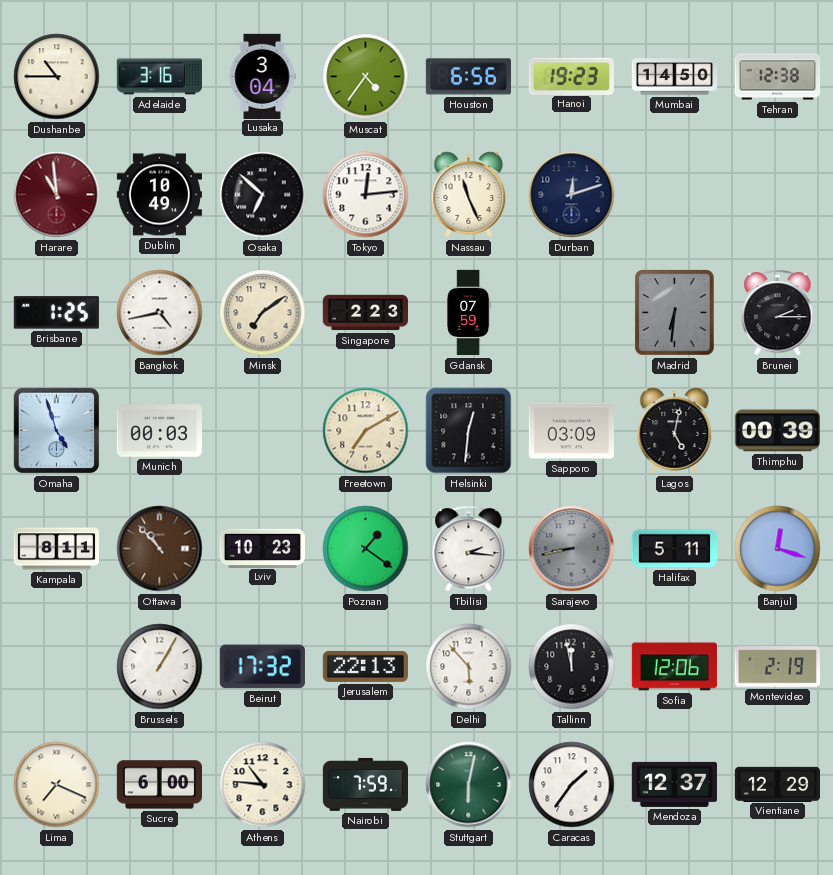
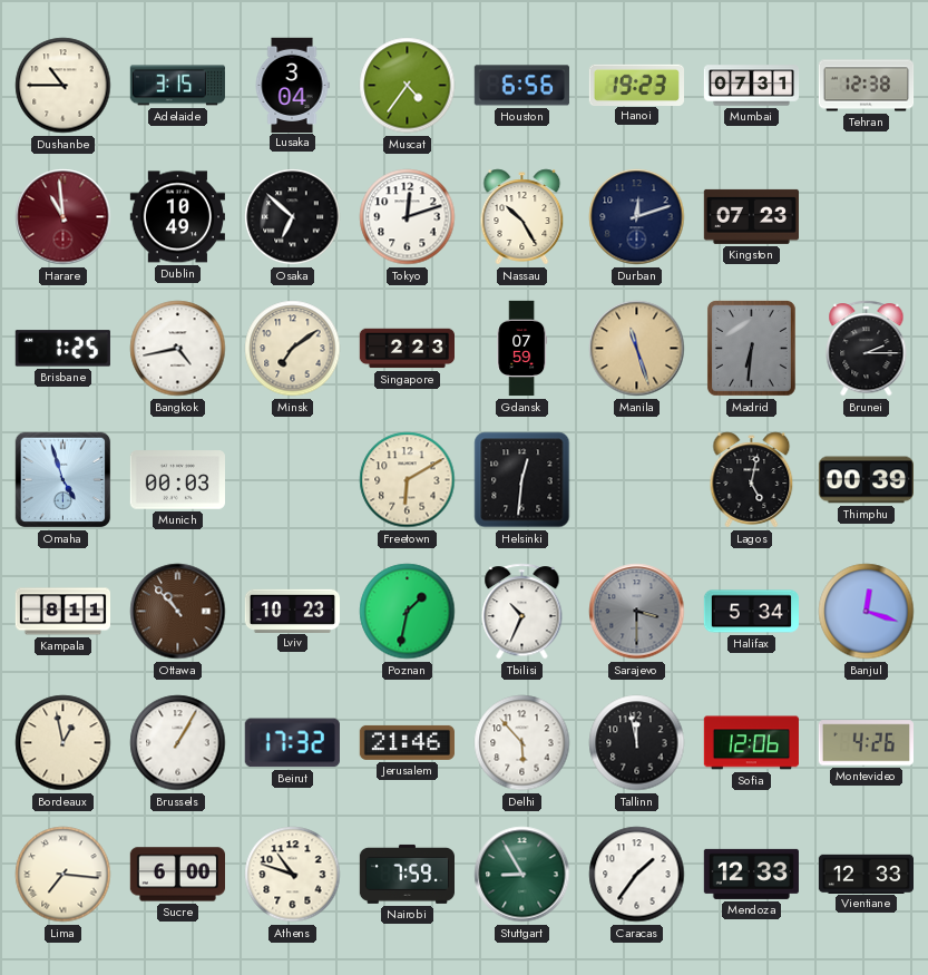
Adelaide: 3:16 -> 3:15
Mumbai: 14:50 -> 07:31
Tokyo: 12:14 -> 12:12
Nassau: 11:26 -> 10:25
Kingston: none -> 07:23
Manila: none -> 11:27
Freetown: 7:10 -> 6:10
Sapporo: 03:09 -> none
Poznan: 1:21 -> 1:32
Tbilisi: 2:16 -> 10:34
Sarajevo: 8:43 -> 3:30
Halifax: 5:11 -> 5:34
Bordeaux: none -> 12:58
Jerusalem: 22:13 -> 21:46
Montevideo: 2:19 -> 4:26
Lima: 7:19 -> 7:16
Athens: 10:46 -> 10:48
Stuttgart: 6:02 -> 8:55
Mendoza: 12:37 -> 12:33
Vientiane: 12:29 -> 12:33
